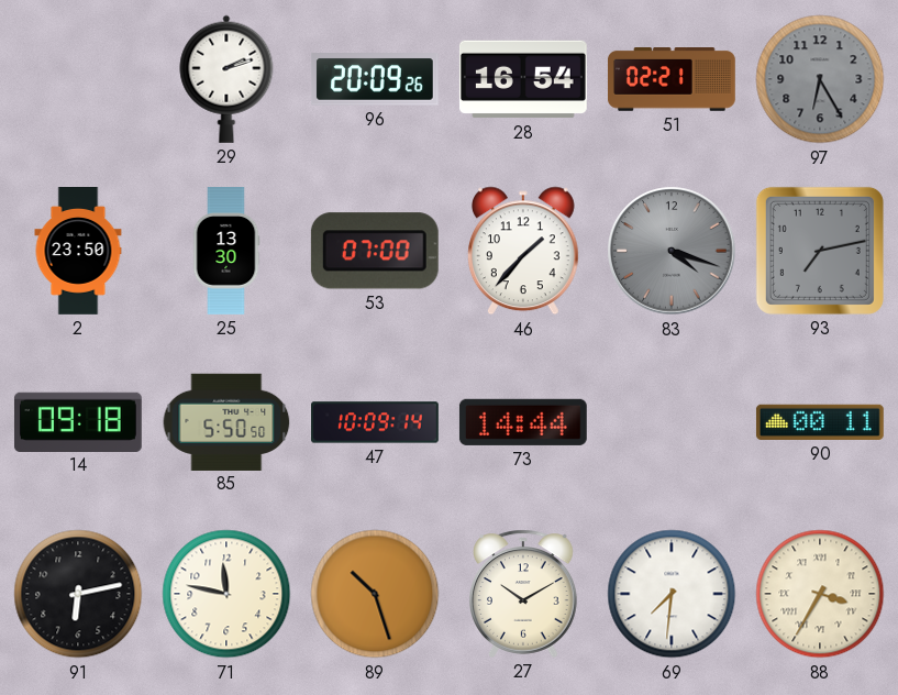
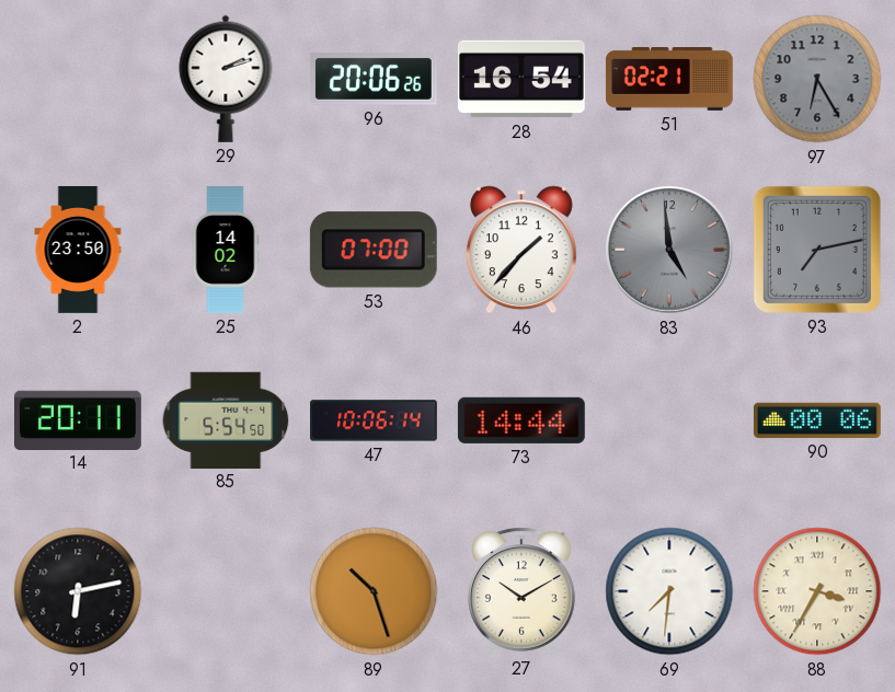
96: 20:09 -> 20:06
25: 13:30 -> 14:02
83: 4:18 -> 4:59
14: 09:18 -> 20:11
85: 5:50 -> 5:54
47: 10:09 -> 10:06
90: 00:11 -> 00:06
71: 11:47 -> none
